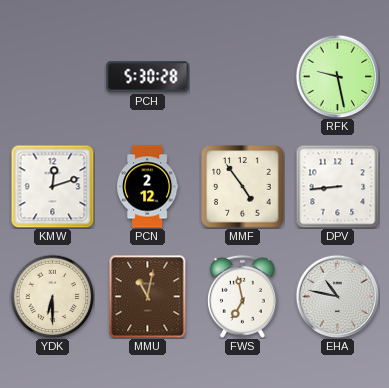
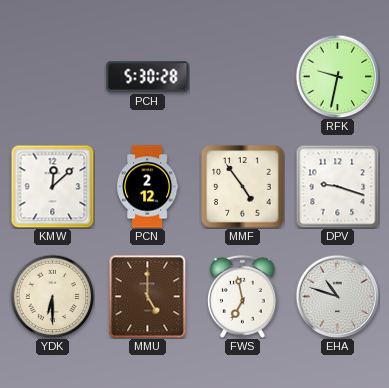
RFK: 9:28 -> 9:32
KMW: 12:12 -> 12:08
DPV: 8:44 -> 9:18
MMU: 11:02 -> 5:00
EHA: 10:47 -> 10:48
